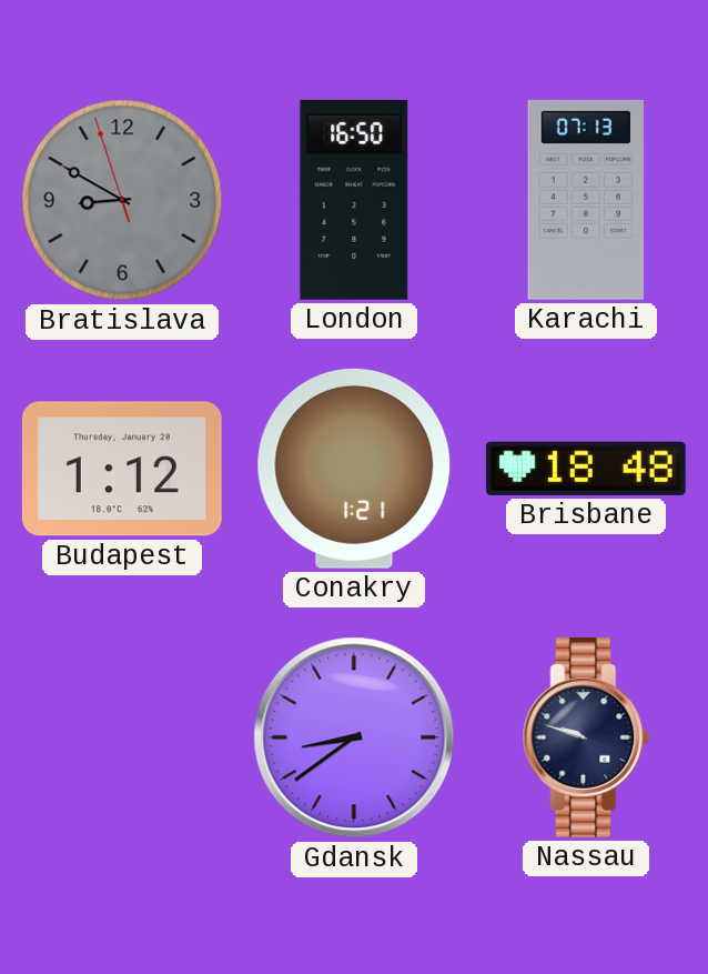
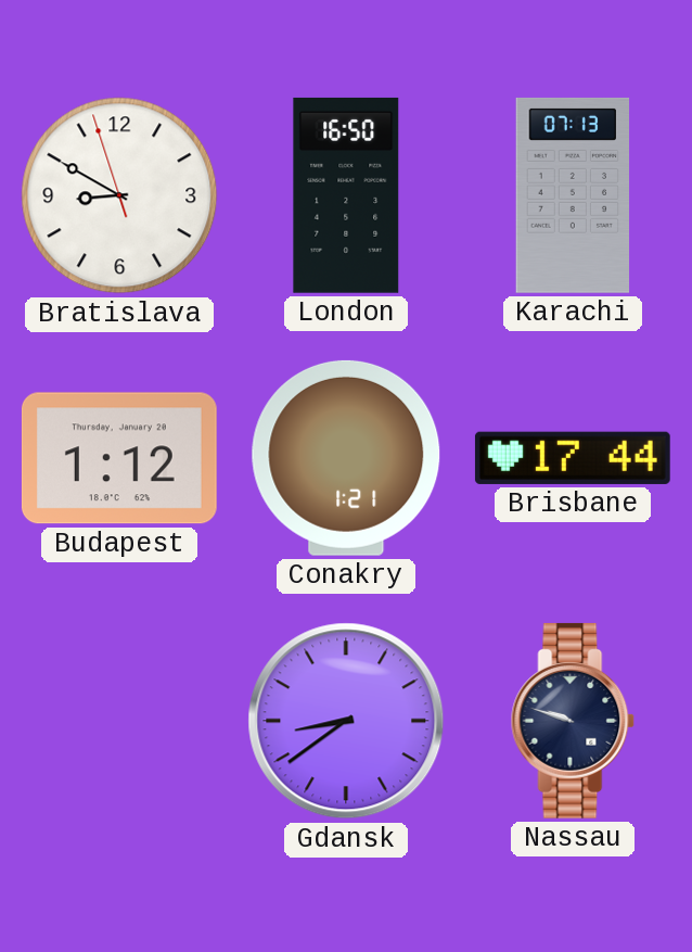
Bratislava dial: grey -> white
Brisbane: 18:48 -> 17:44
